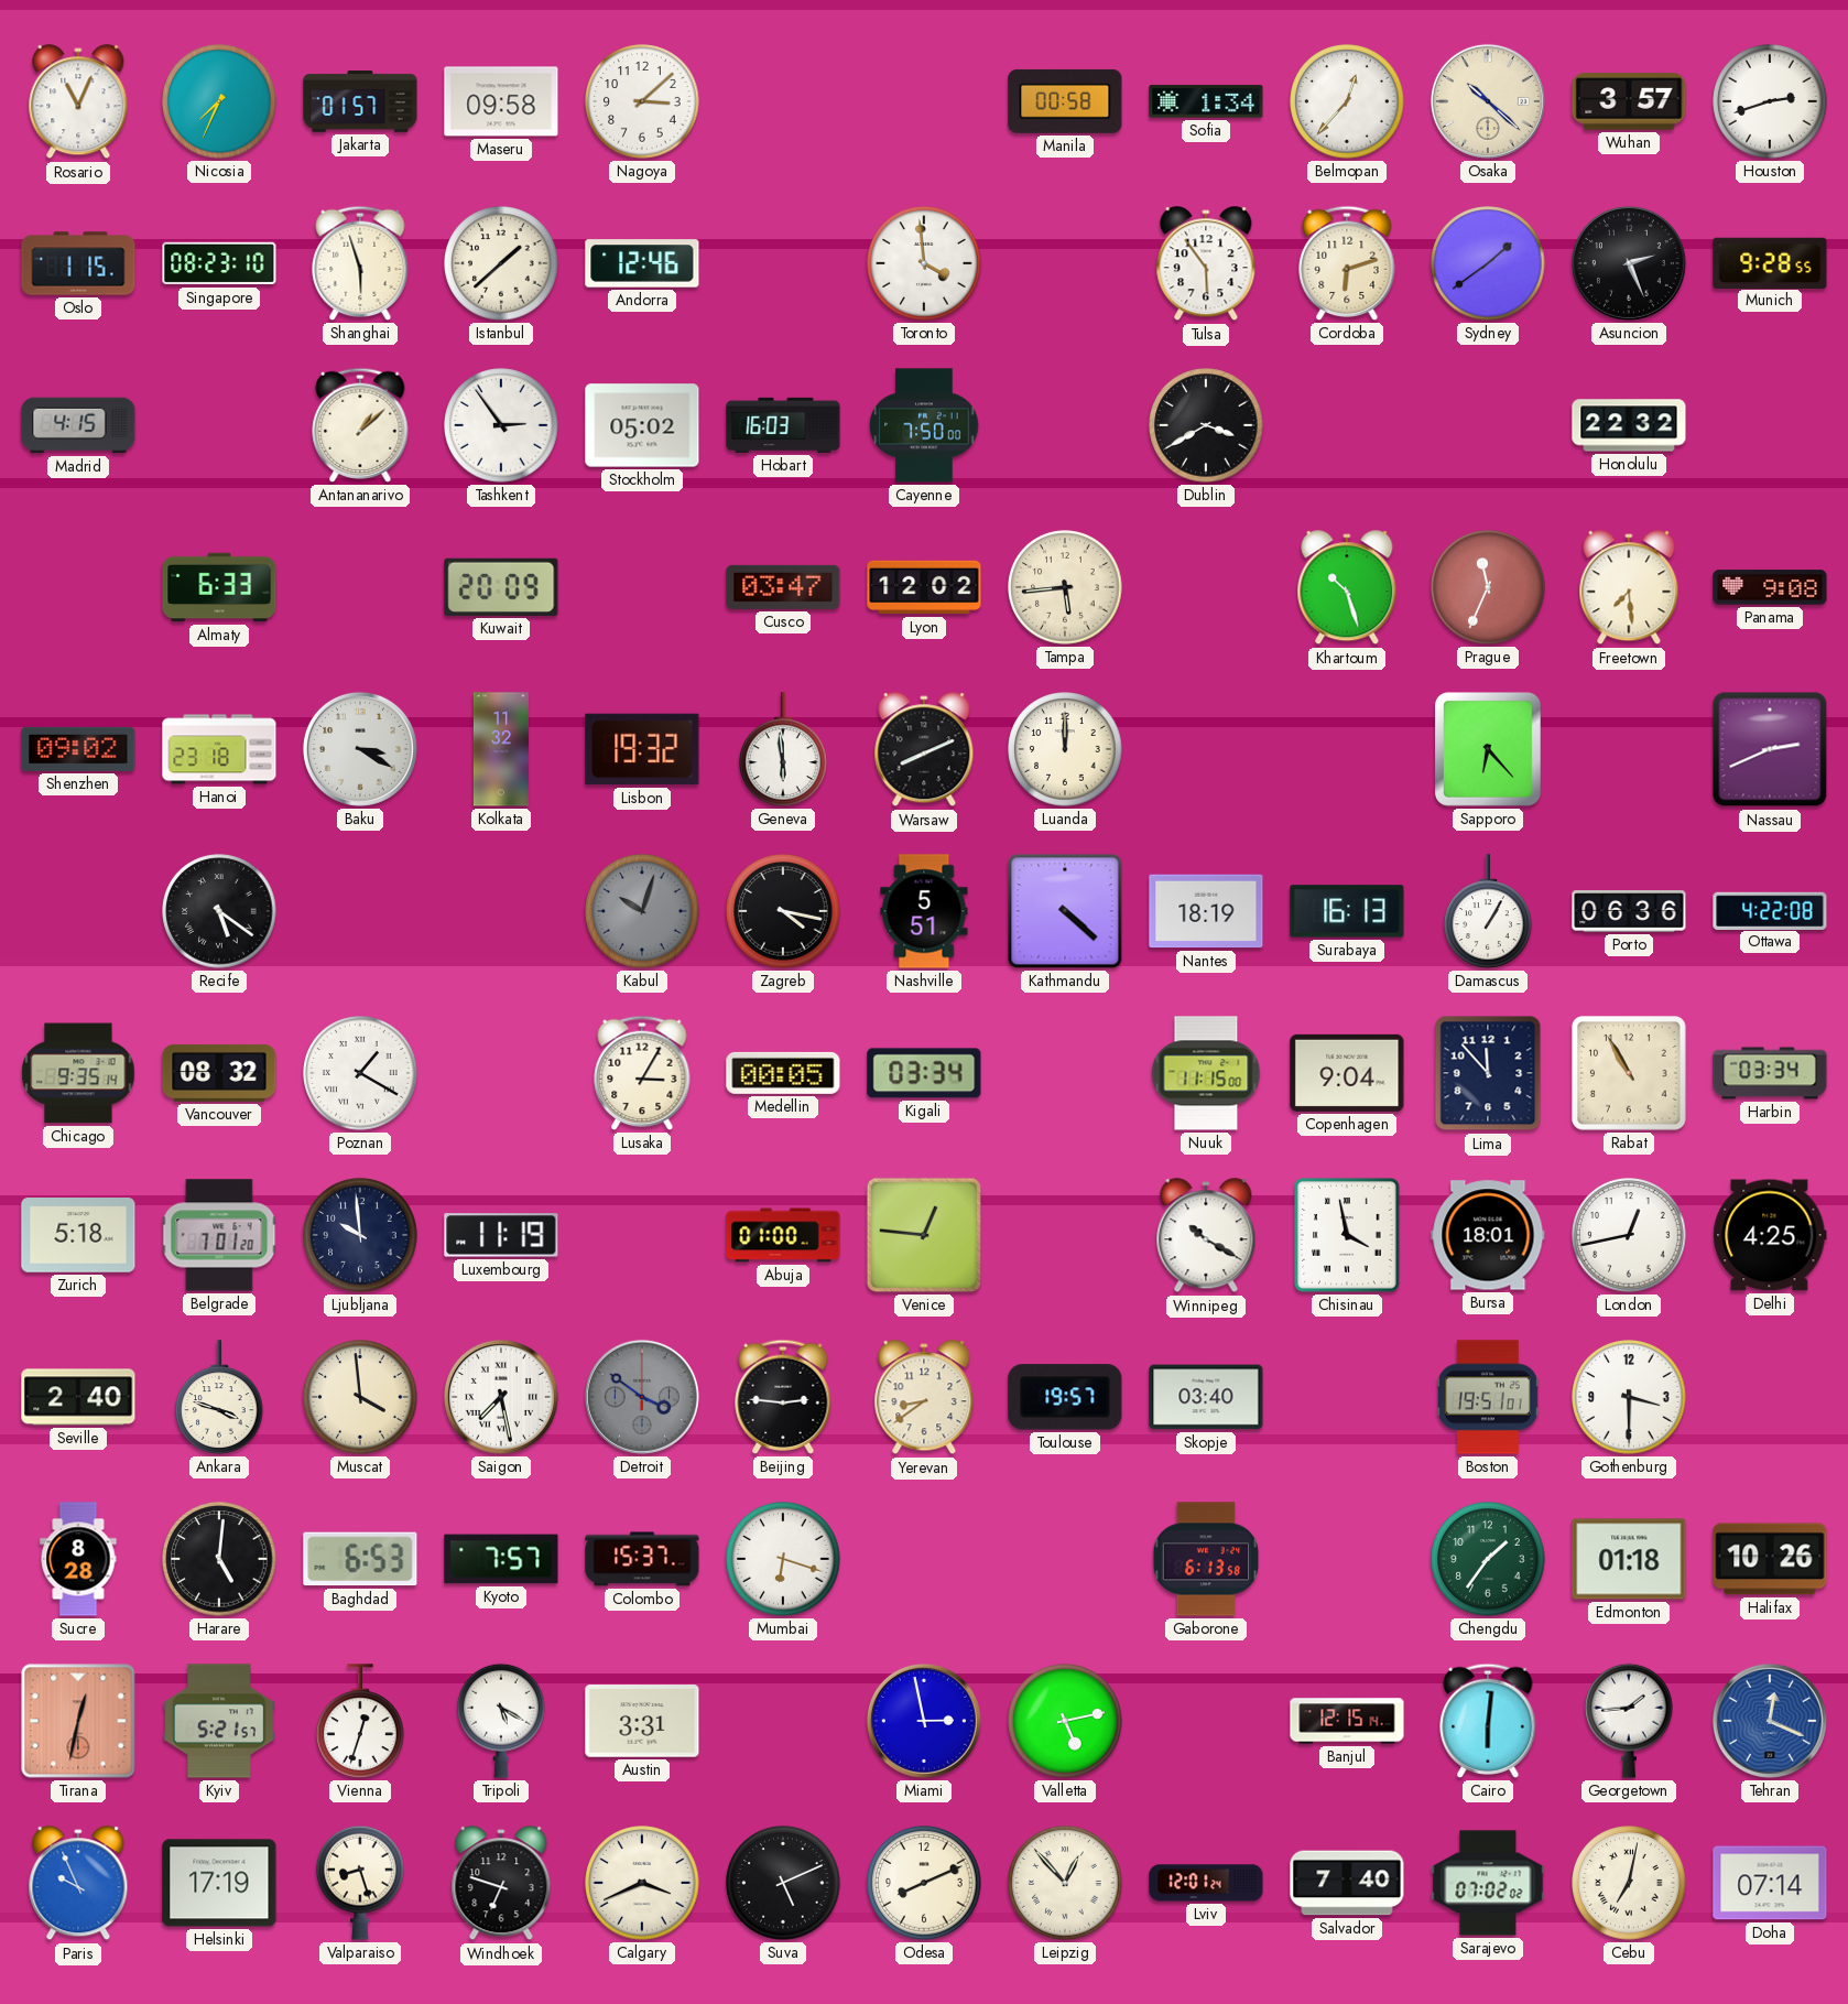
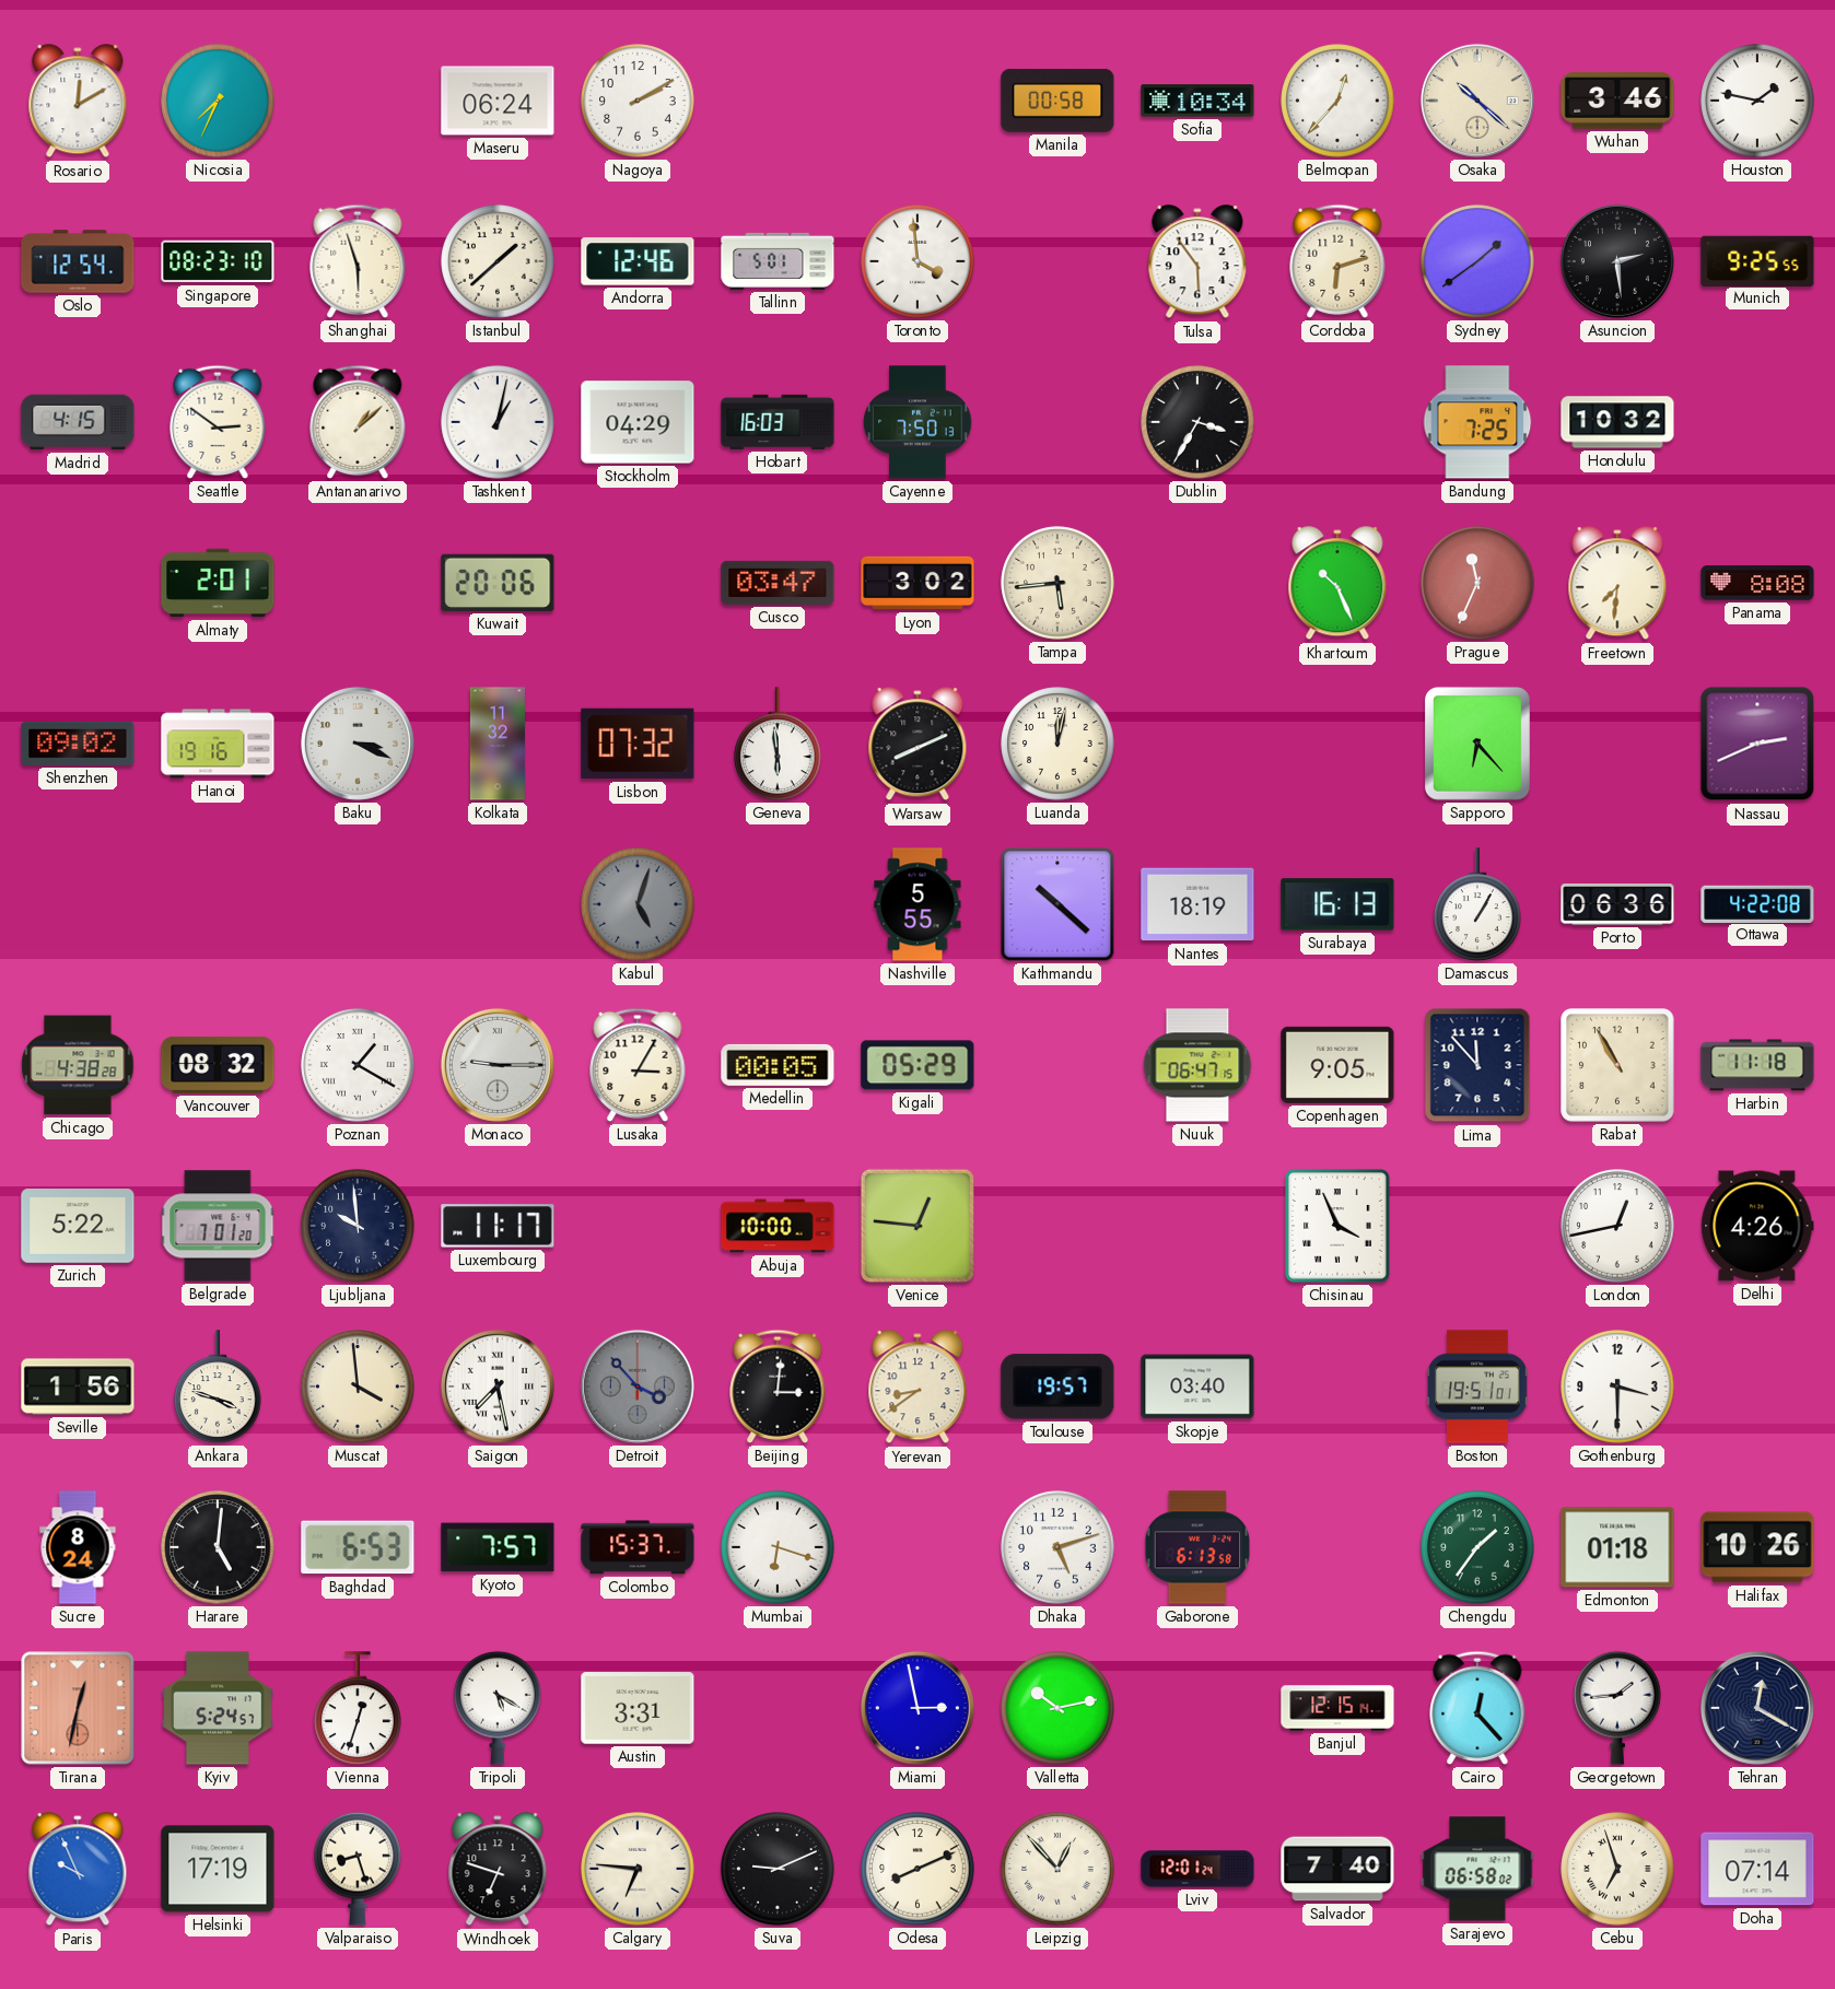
Rosario: 11:04 -> 12:10
Jakarta: 01:57 -> none
Maseru: 09:58 -> 06:24
Nagoya: 3:08 -> 2:10
Sofia: 1:34 -> 10:34
Wuhan: 3:57 -> 3:46
Houston: 2:42 -> 1:47
Oslo: 1:15 -> 12:54
Tallinn: none -> 5:01
Asuncion: 2:26 -> 2:29
Munich: 9:28 -> 9:25
Seattle: none -> 2:51
Tashkent: 2:54 -> 1:02
Stockholm: 05:02 -> 04:29
Cayenne: 7:50:00 -> 7:50:13
Dublin: 3:40 -> 3:35
Bandung: none -> 7:25
Honolulu: 22:32 -> 10:32
Almaty: 6:33 -> 2:01
Kuwait: 20:09 -> 20:06
Lyon: 12:02 -> 3:02
Khartoum: 10:27 -> 10:26
Freetown: 7:29 -> 7:31
Panama: 9:08 -> 8:08
Hanoi: 23:18 -> 19:16
Baku: 3:20 -> 3:19
Lisbon: 19:32 -> 07:32
Luanda: 12:00 -> 12:02
Recife: 5:21 -> none
Kabul: 10:03 -> 5:03
Zagreb: 4:17 -> none
Nashville: 5:51 -> 5:55
Kathmandu: 4:22 -> 10:22
Chicago: 9:35 -> 4:38
Monaco: none -> 9:15
Kigali: 03:34 -> 05:29
Nuuk: 11:15 -> 06:47
Copenhagen: 9:04 -> 9:05
Harbin: 03:34 -> 11:18
Zurich: 5:18 -> 5:22
Luxembourg: 11:19 -> 11:17
Abuja: 01:00 -> 10:00
Winnipeg: 10:20 -> none
Chisinau: 3:58 -> 3:56
Bursa: 18:01 -> none
Delhi: 4:25 -> 4:26
Seville: 2:40 -> 1:56
Detroit: 3:51 -> 3:53
Beijing: 2:46 -> 3:01
Sucre: 8:28 -> 8:24
Dhaka: none -> 5:12
Kyiv: 5:21 -> 5:24
Valletta: 5:13 -> 10:13
Cairo: 6:01 -> 12:23
Tehran: 12:19 -> 12:20
Tehran dial: blue -> navy
Calgary: 3:41 -> 6:46
Suva: 5:11 -> 9:11
Sarajevo: 07:02 -> 06:58
Cebu: 7:02 -> 6:57
